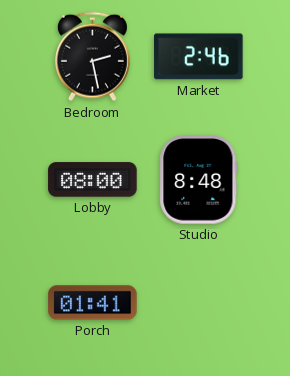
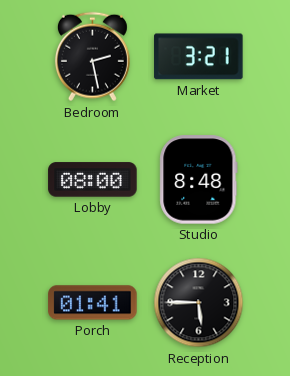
Market: 2:46 -> 3:21
Reception: none -> 5:45
